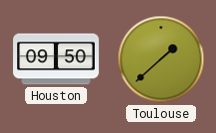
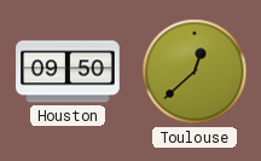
Toulouse: 1:38 -> 12:38
